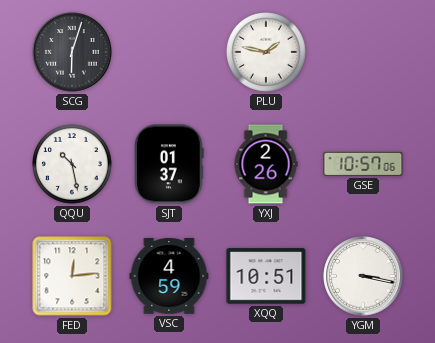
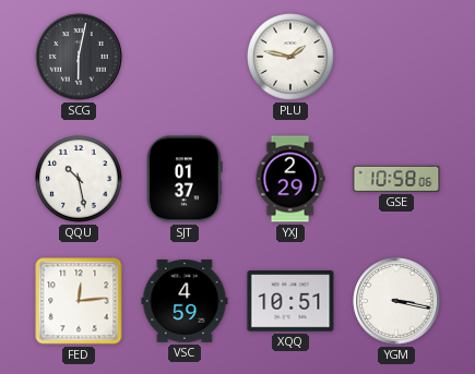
SCG: 6:03 -> 6:02
YXJ: 2:26 -> 2:29
GSE: 10:57 -> 10:58
